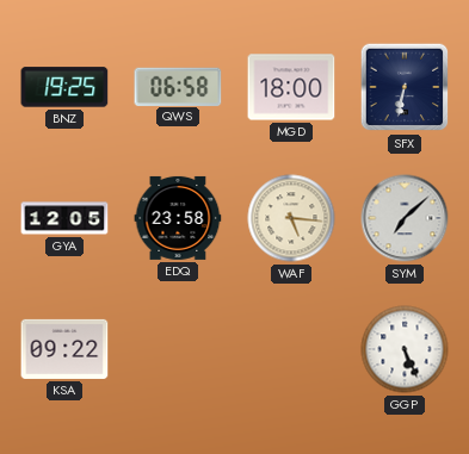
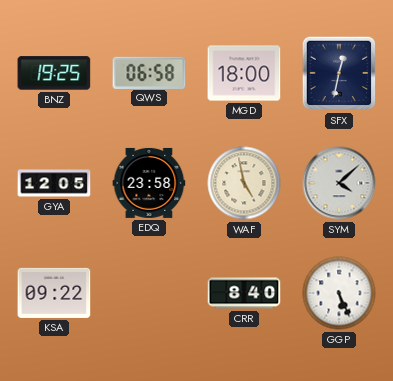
SFX: 6:32 -> 12:32
WAF: 5:16 -> 4:58
SYM: 7:08 -> 4:08
CRR: none -> 8:40
